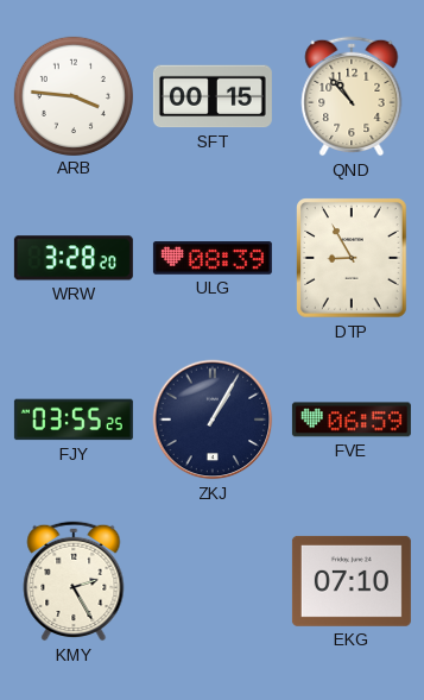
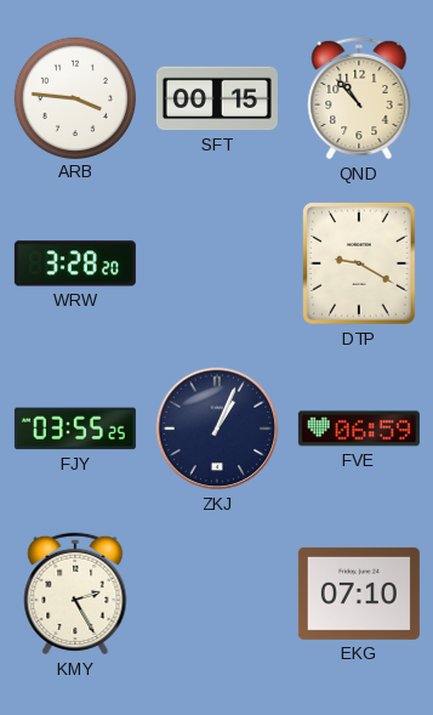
ULG: 08:39 -> none
DTP: 8:55 -> 9:20
ZKJ: 1:05 -> 1:04
